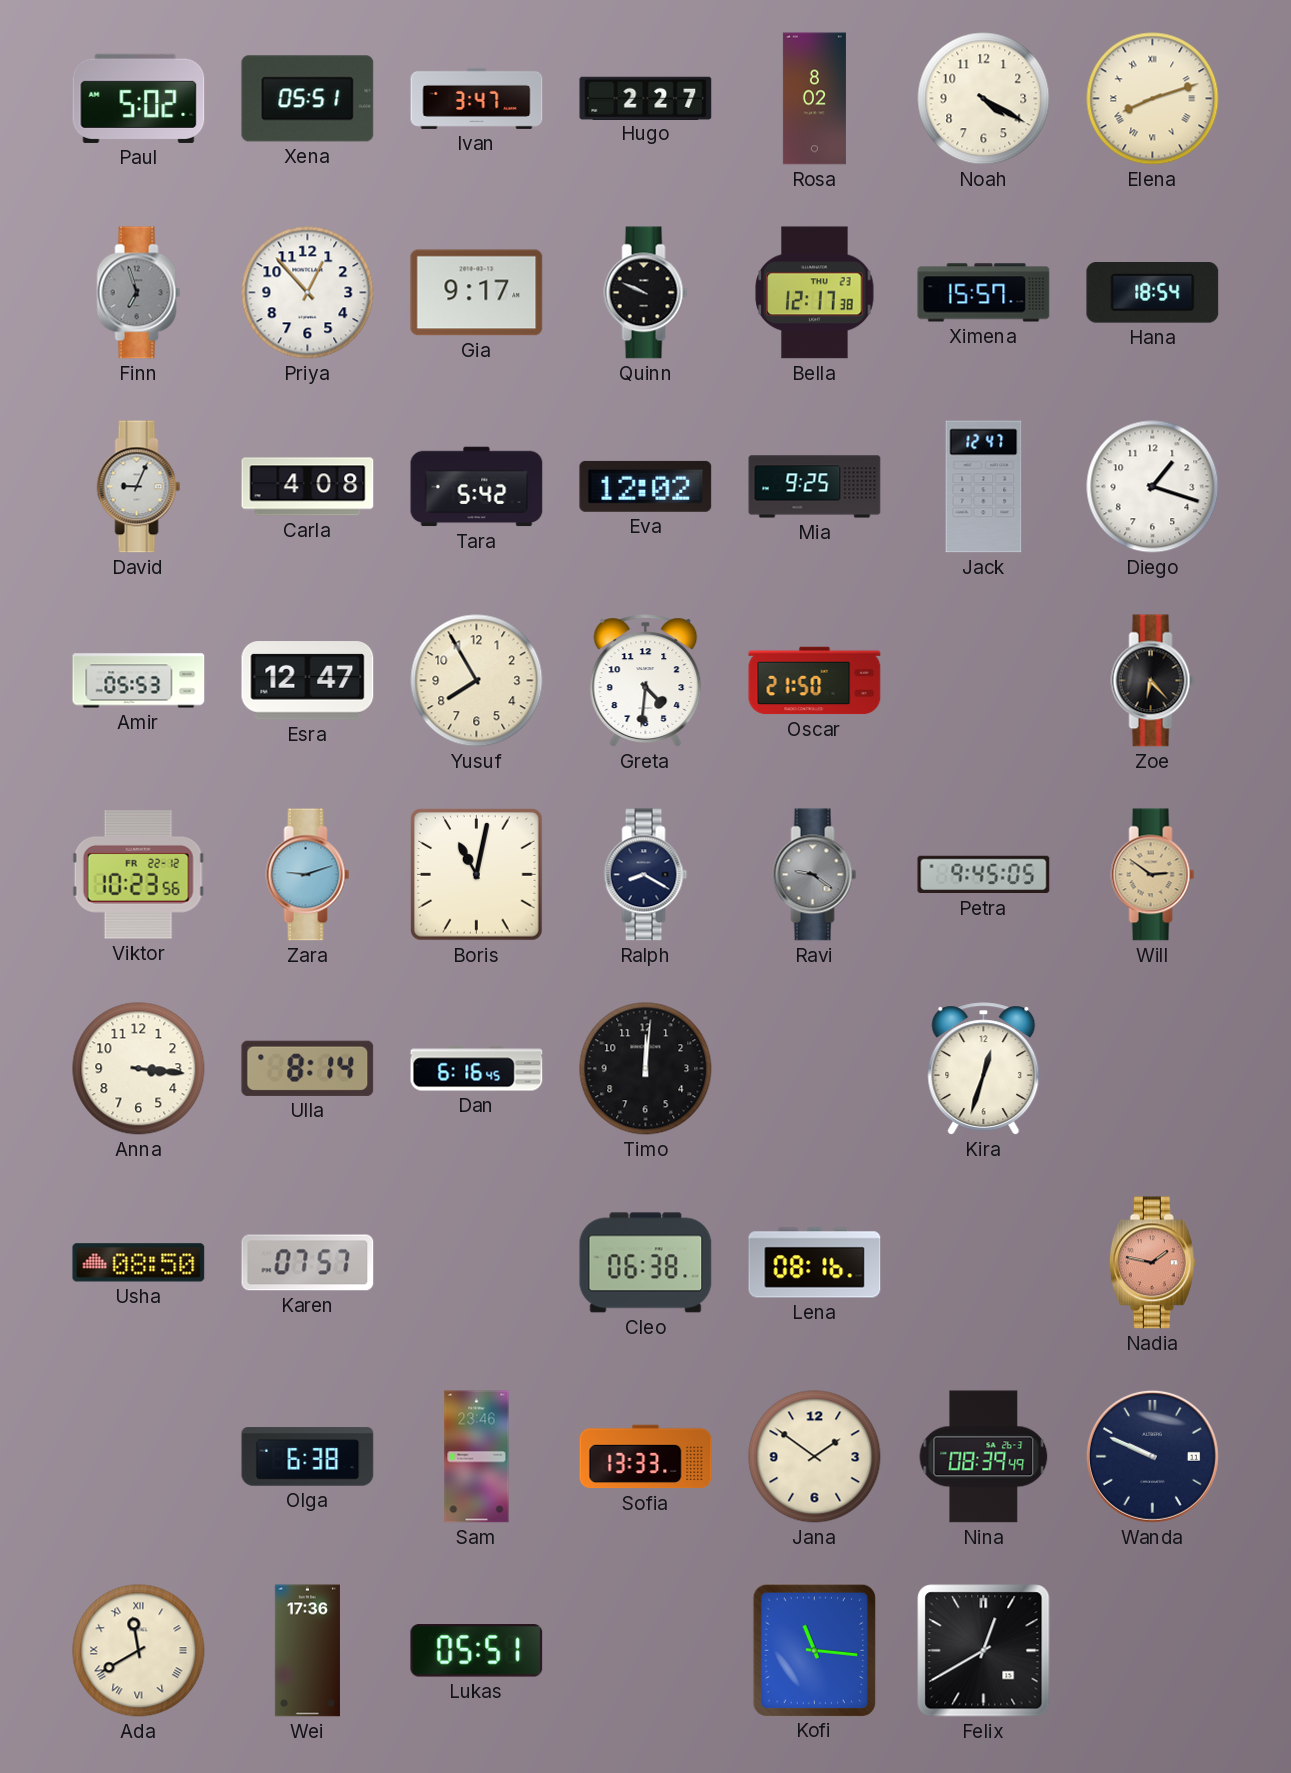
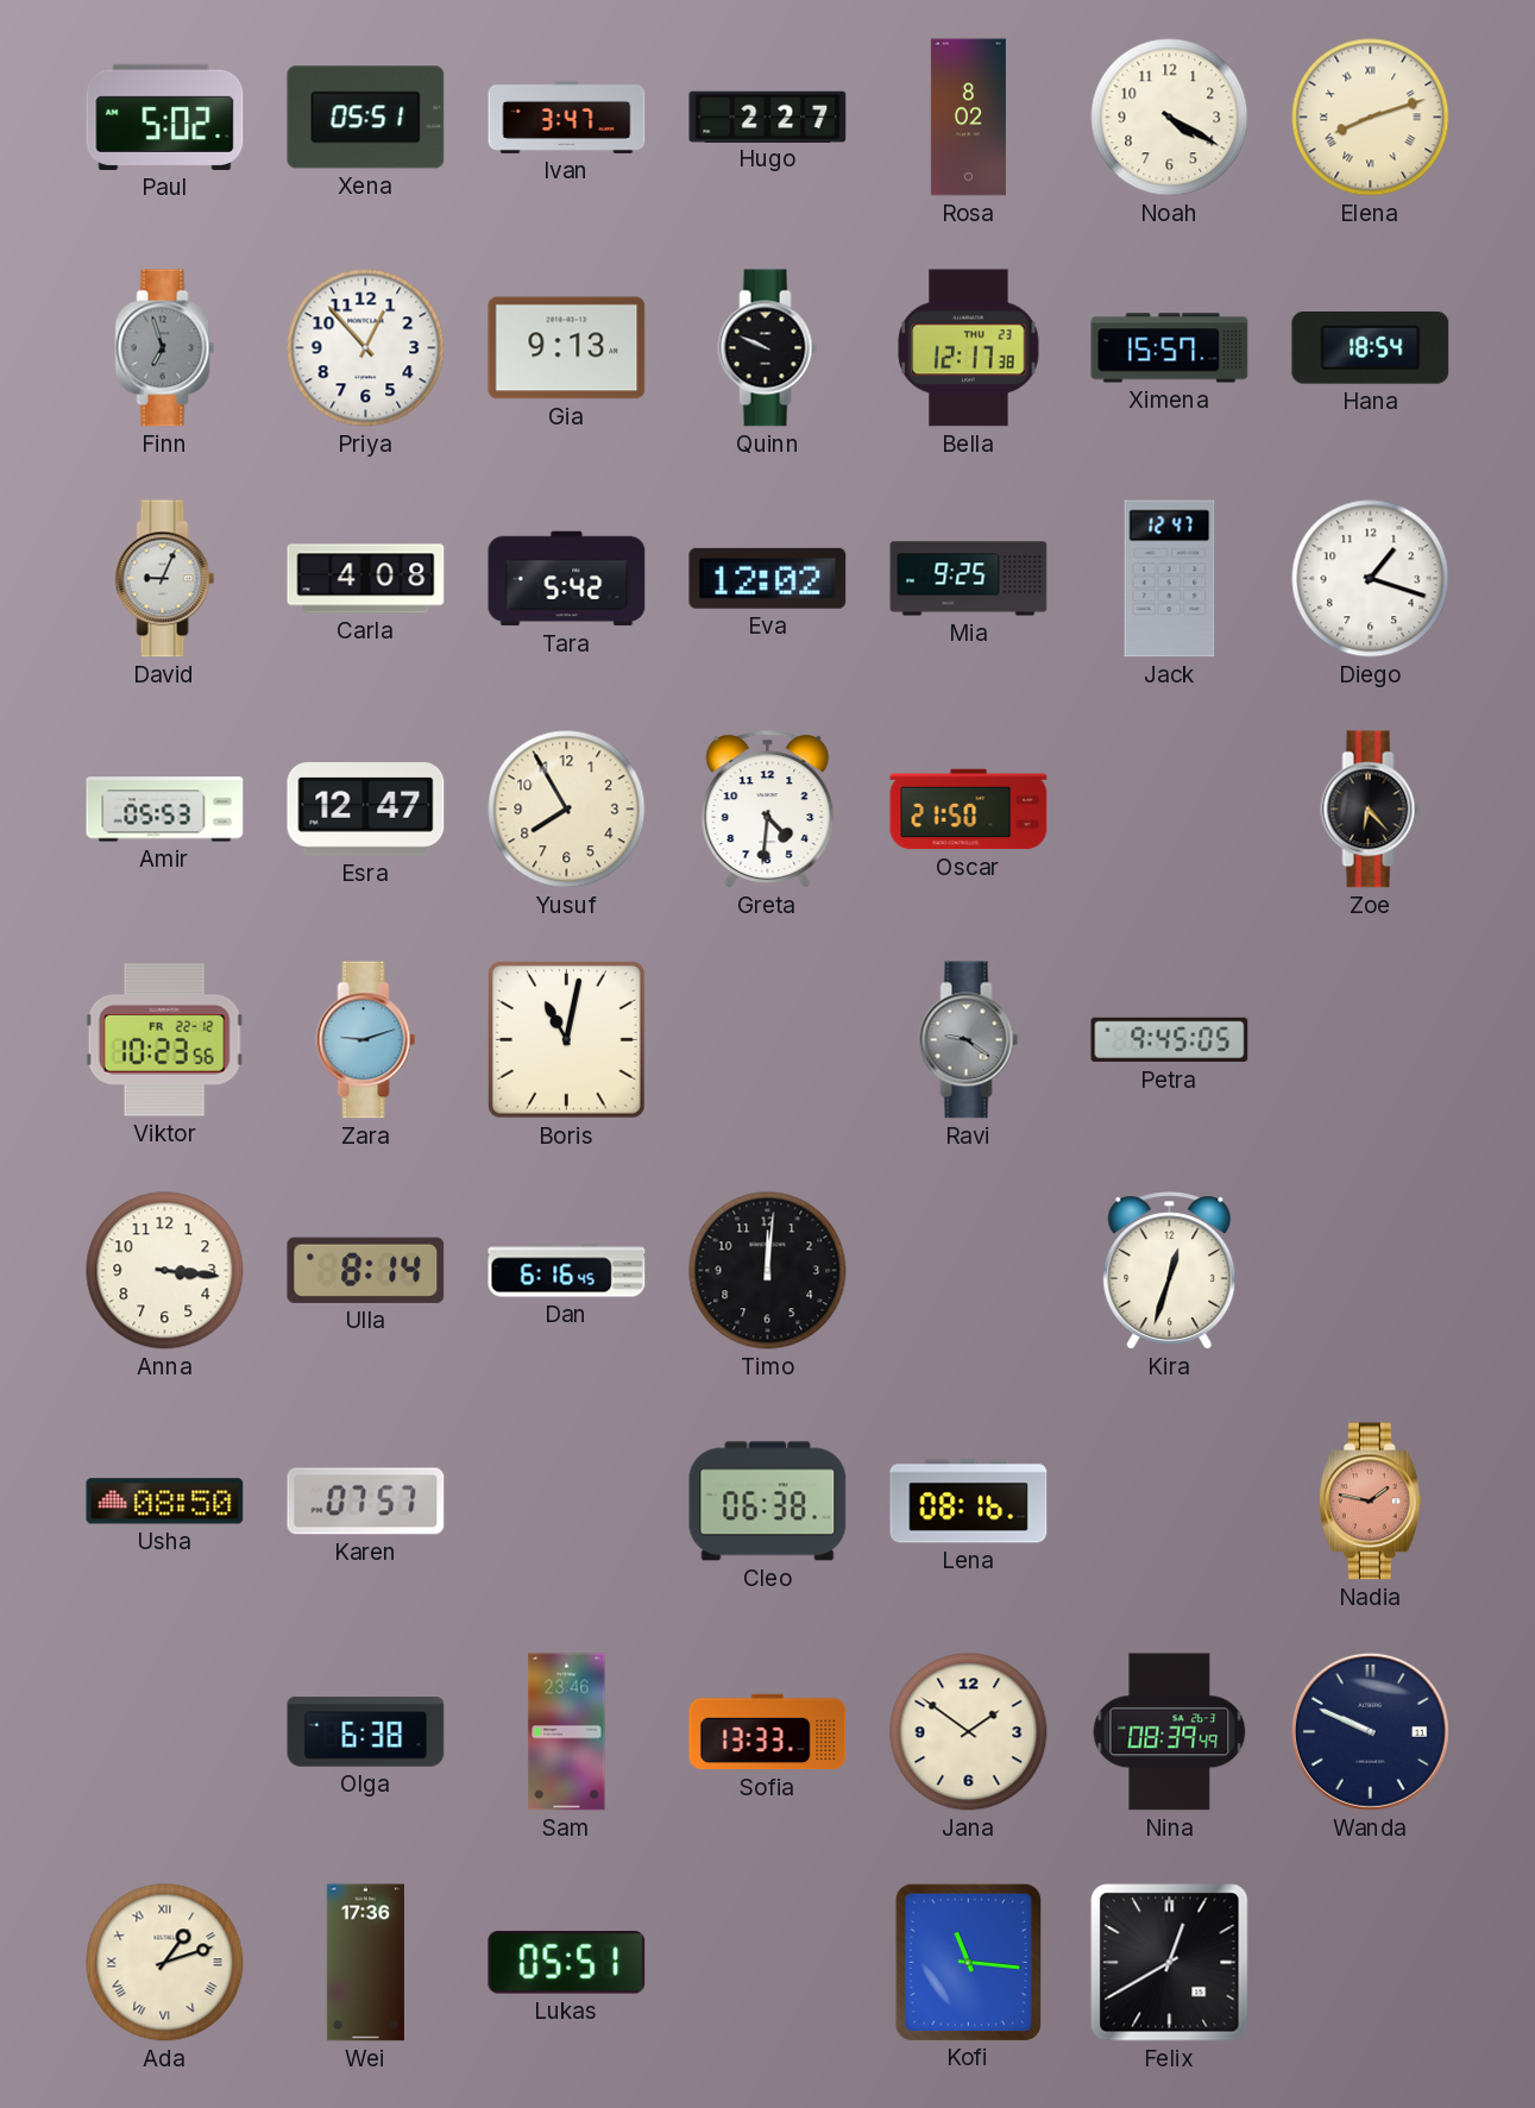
Gia: 9:17 -> 9:13
Ralph: 8:20 -> none
Will: 2:51 -> none
Ada: 11:40 -> 1:12
